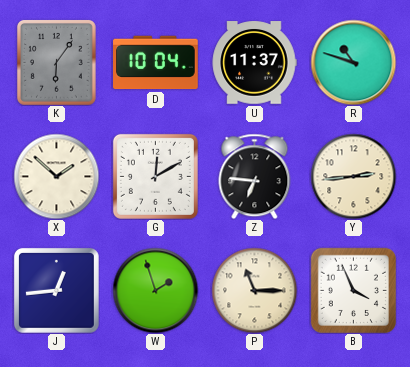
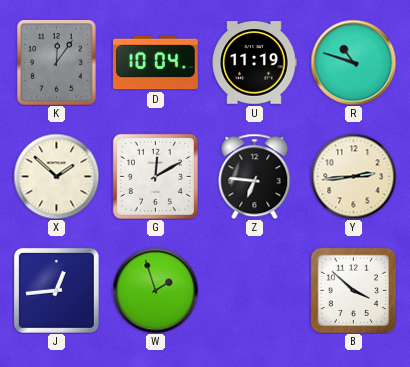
K: 6:06 -> 12:06
U: 11:37 -> 11:19
P: 11:15 -> none
B: 3:56 -> 3:52
